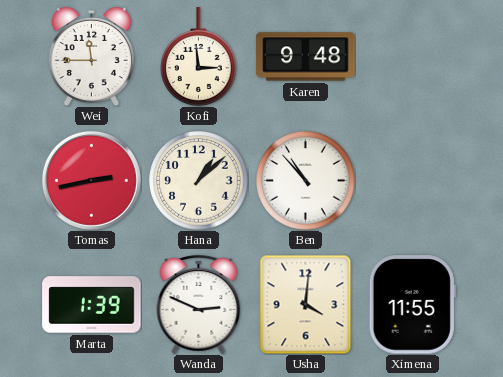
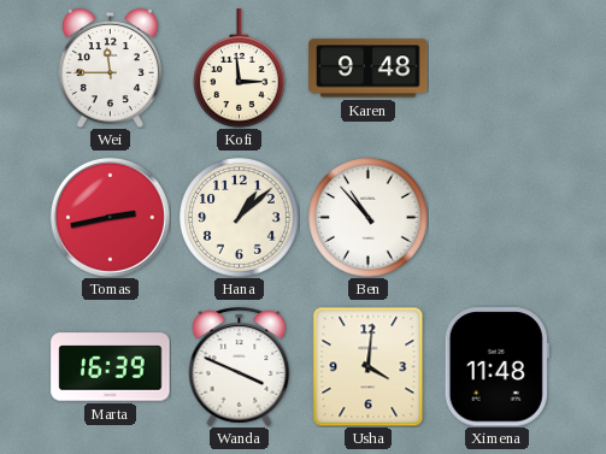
Marta: 1:39 -> 16:39
Wanda: 2:49 -> 3:49
Ximena: 11:55 -> 11:48
